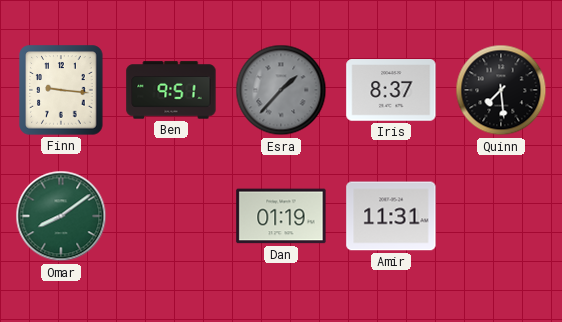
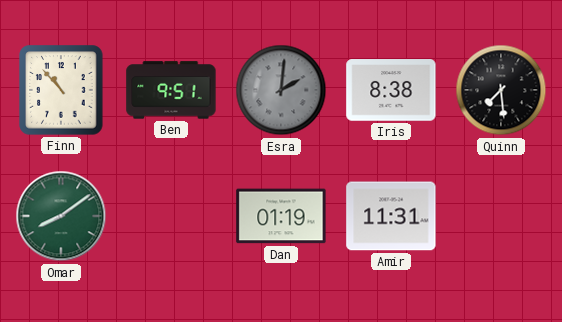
Finn: 9:16 -> 10:53
Esra: 1:37 -> 2:01
Iris: 8:37 -> 8:38
